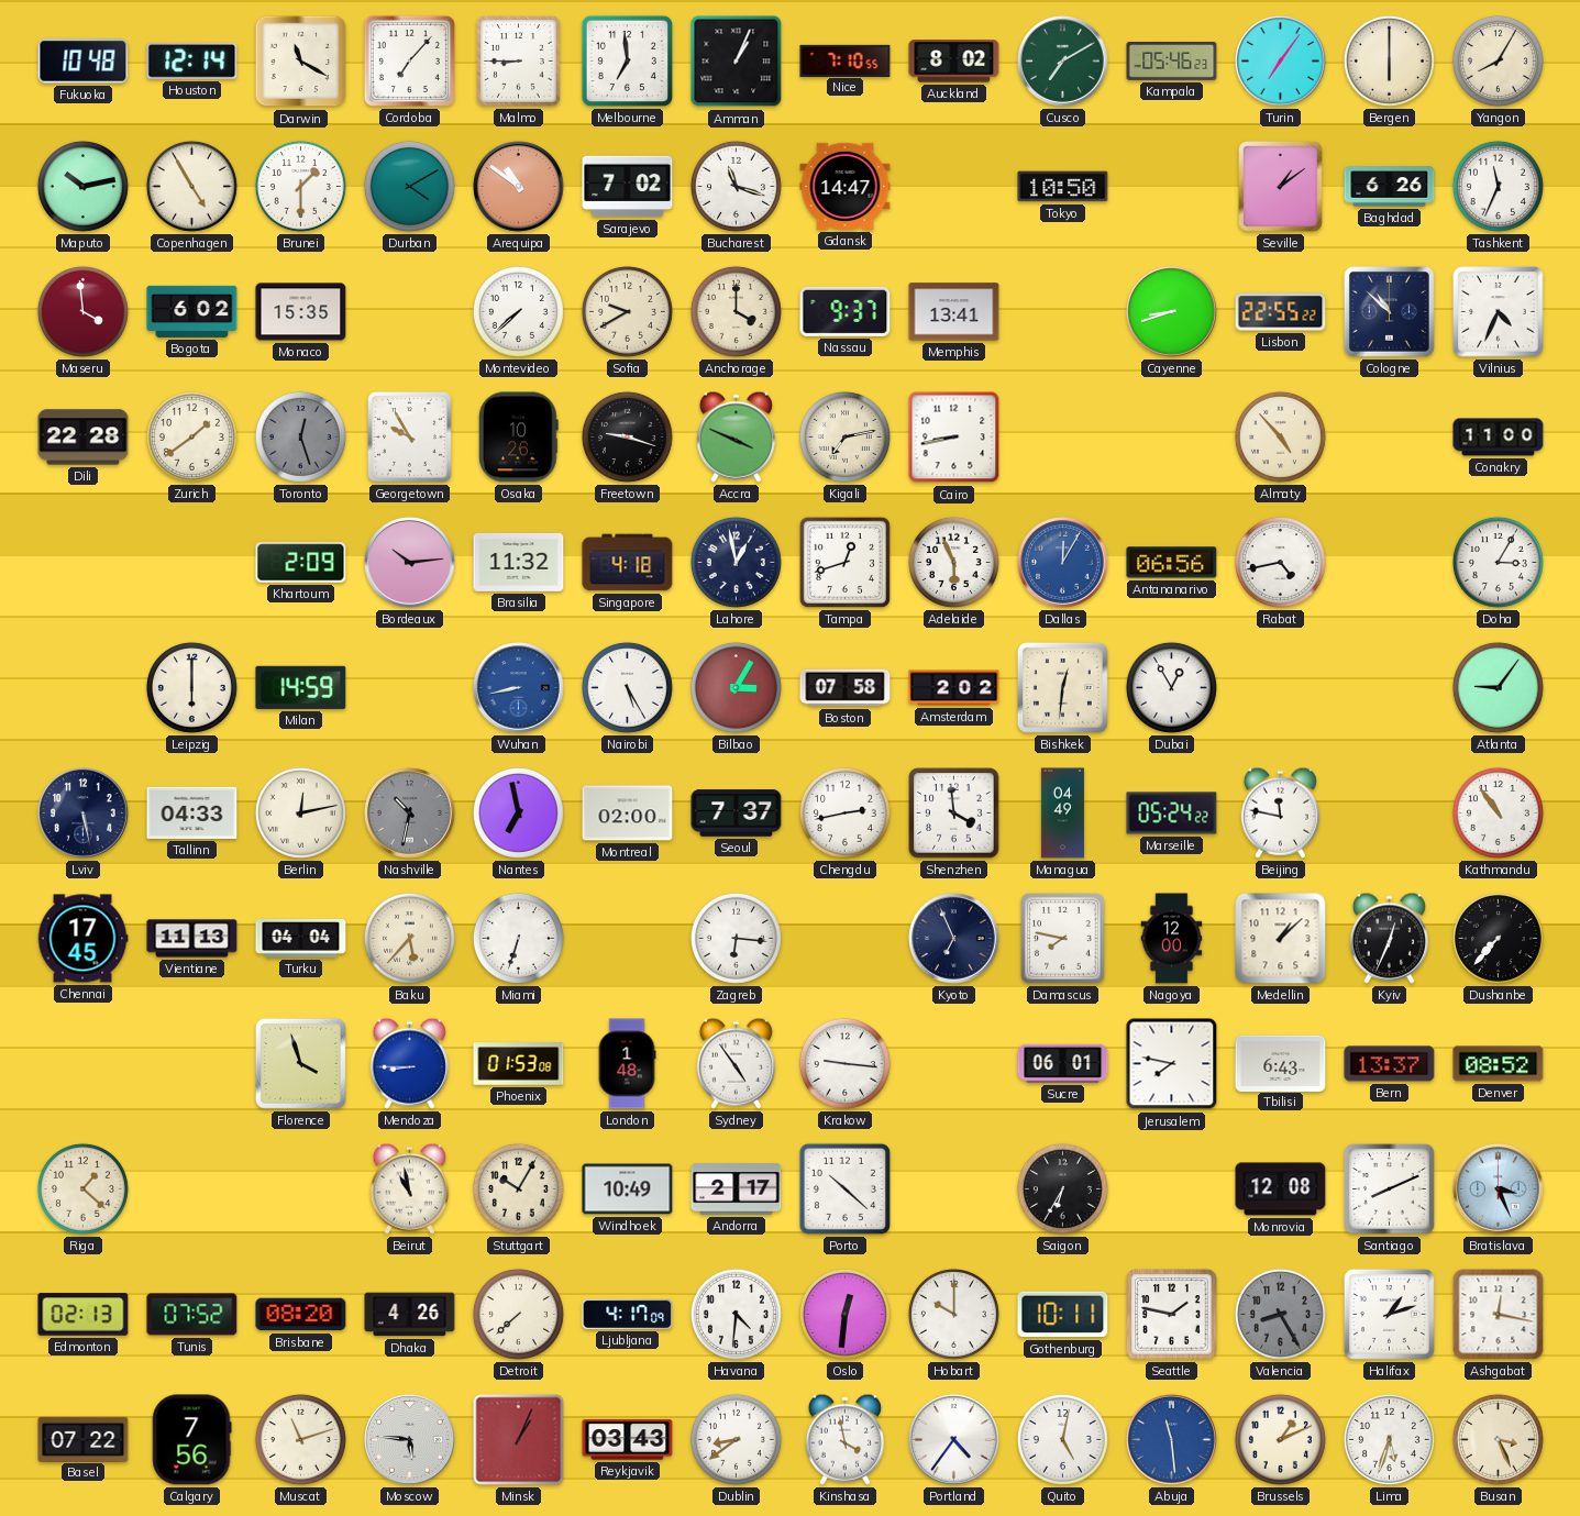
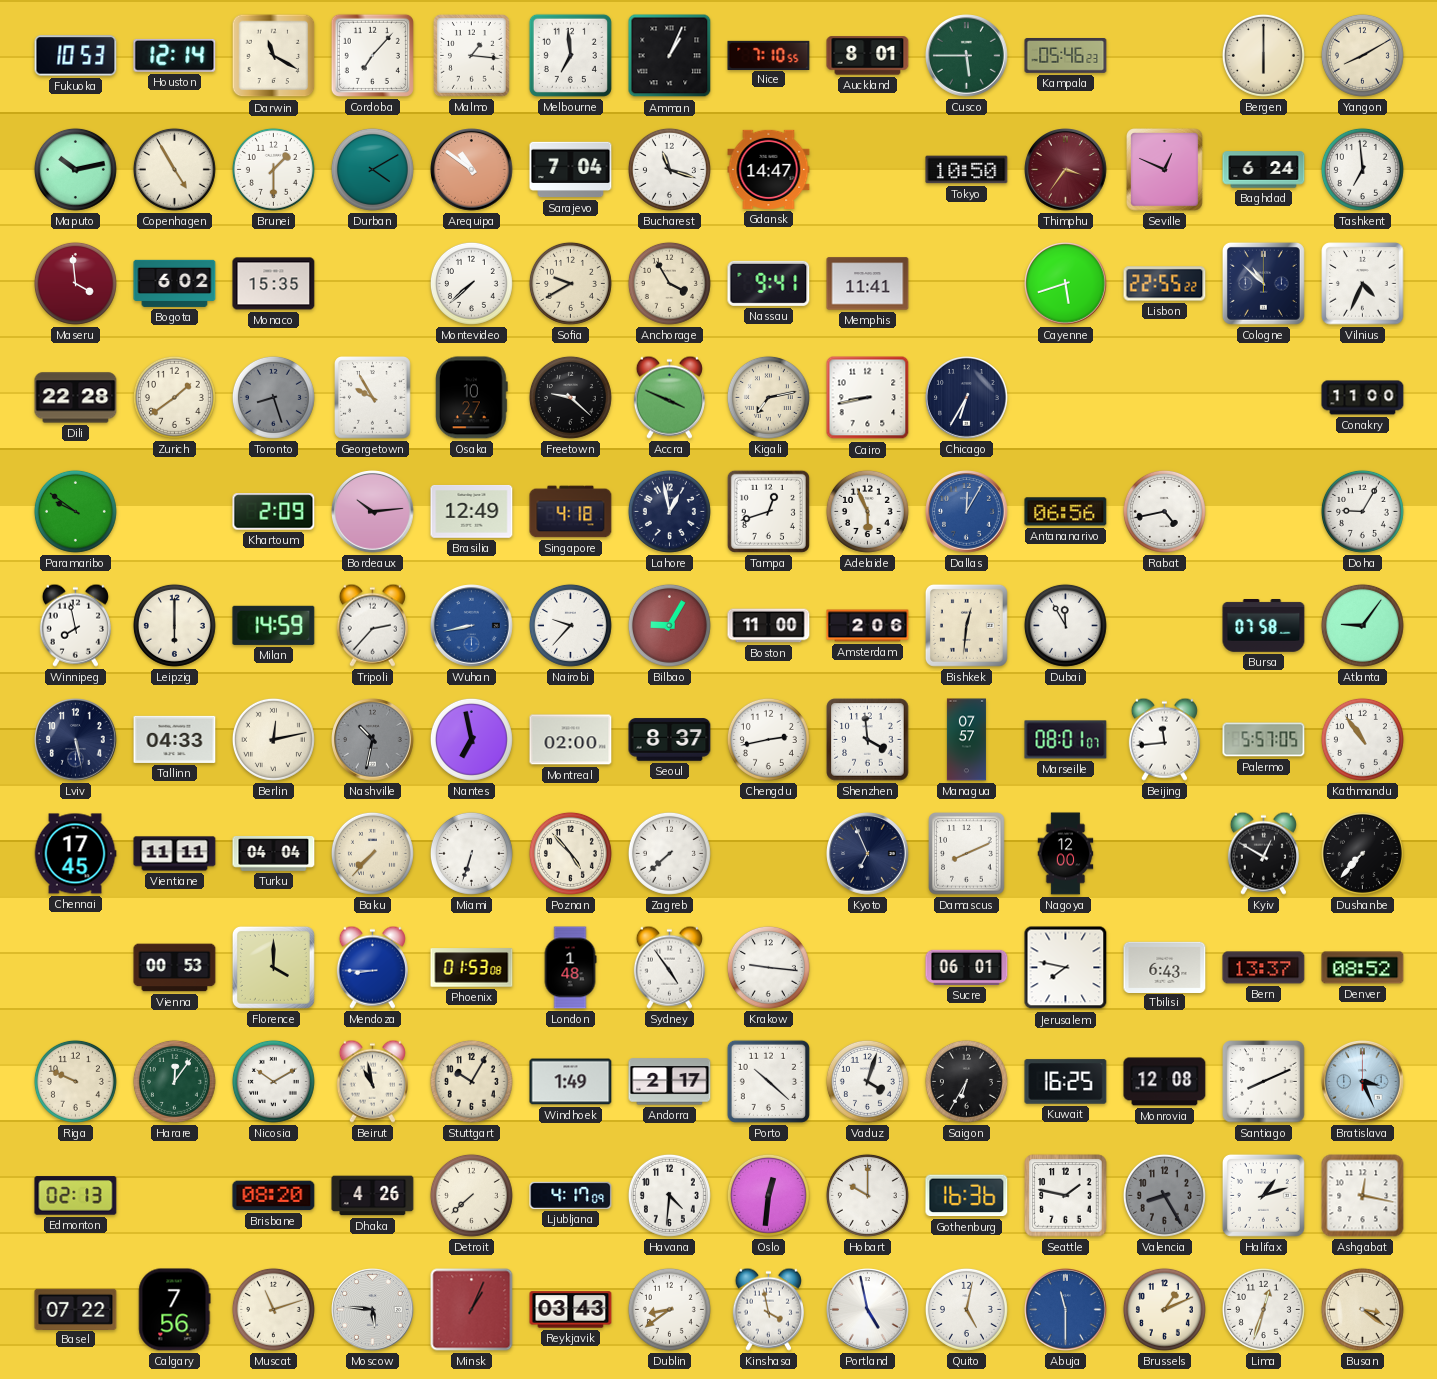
Fukuoka: 10:48 -> 10:53
Malmo: 8:45 -> 1:16
Auckland: 8:02 -> 8:01
Cusco: 7:10 -> 5:45
Turin: 7:06 -> none
Yangon: 8:05 -> 8:10
Sarajevo: 7:02 -> 7:04
Thimphu: none -> 3:36
Seville: 1:09 -> 12:49
Baghdad: 6:26 -> 6:24
Tashkent: 11:34 -> 6:59
Anchorage: 4:00 -> 3:55
Nassau: 9:37 -> 9:41
Memphis: 13:41 -> 11:41
Cayenne: 8:42 -> 5:42
Toronto: 12:27 -> 8:27
Osaka: 10:26 -> 10:27
Freetown: 9:18 -> 9:22
Chicago: none -> 6:35
Almaty: 4:53 -> none
Paramaribo: none -> 9:51
Brasilia: 11:32 -> 12:49
Doha: 3:05 -> 9:05
Winnipeg: none -> 7:58
Tripoli: none -> 2:37
Nairobi: 5:25 -> 9:37
Bilbao: 3:05 -> 9:05
Boston: 07:58 -> 11:00
Amsterdam: 2:02 -> 2:06
Dubai: 12:55 -> 11:55
Bursa: none -> 07:58
Seoul: 7:37 -> 8:37
Managua: 04:49 -> 07:57
Marseille: 05:24 -> 08:01
Beijing: 11:47 -> 11:44
Palermo: none -> 5:57
Vientiane: 11:13 -> 11:11
Baku: 5:37 -> 7:37
Poznan: none -> 4:53
Zagreb: 6:16 -> 7:38
Damascus: 7:47 -> 8:11
Medellin: 1:08 -> none
Kyiv: 12:34 -> 12:50
Vienna: none -> 00:53
Florence: 3:57 -> 4:00
Riga: 1:22 -> 9:49
Harare: none -> 12:06
Nicosia: none -> 10:10
Windhoek: 10:49 -> 1:49
Vaduz: none -> 4:03
Kuwait: none -> 16:25
Tunis: 07:52 -> none
Gothenburg: 10:11 -> 16:36
Portland: 4:36 -> 4:58
Abuja: 11:29 -> 11:30
Lima: 5:33 -> 12:33
Busan: 3:26 -> 3:21
